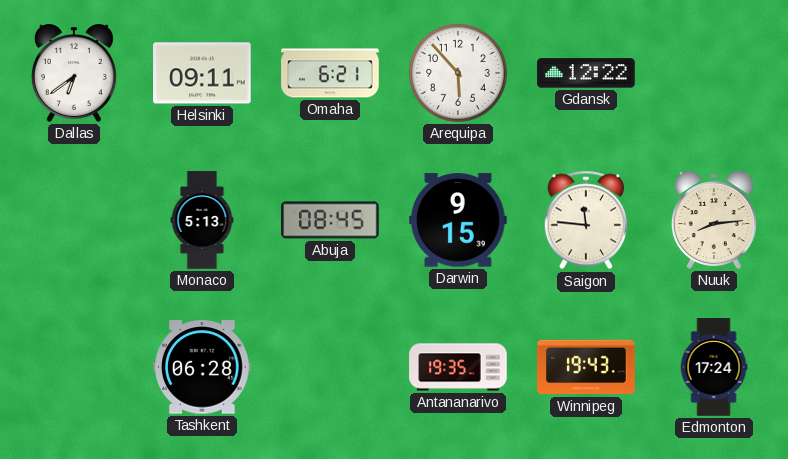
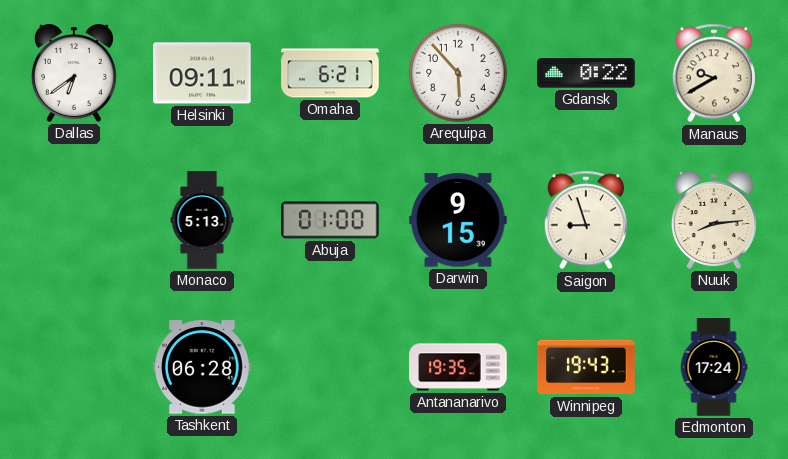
Gdansk: 12:22 -> 0:22
Manaus: none -> 9:40
Abuja: 08:45 -> 01:00
Saigon: 11:46 -> 8:57
